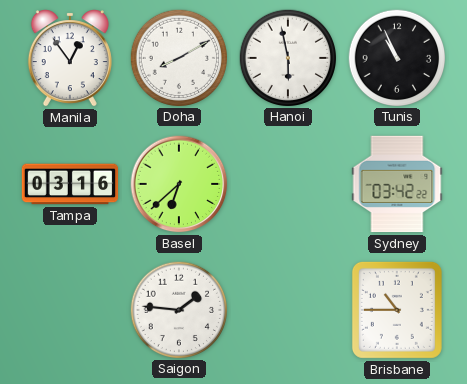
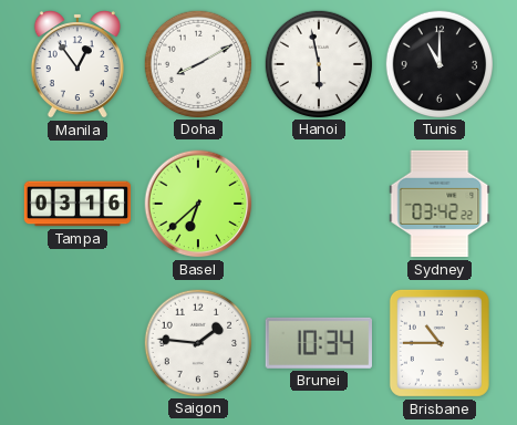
Tunis: 10:56 -> 11:00
Brunei: none -> 10:34
